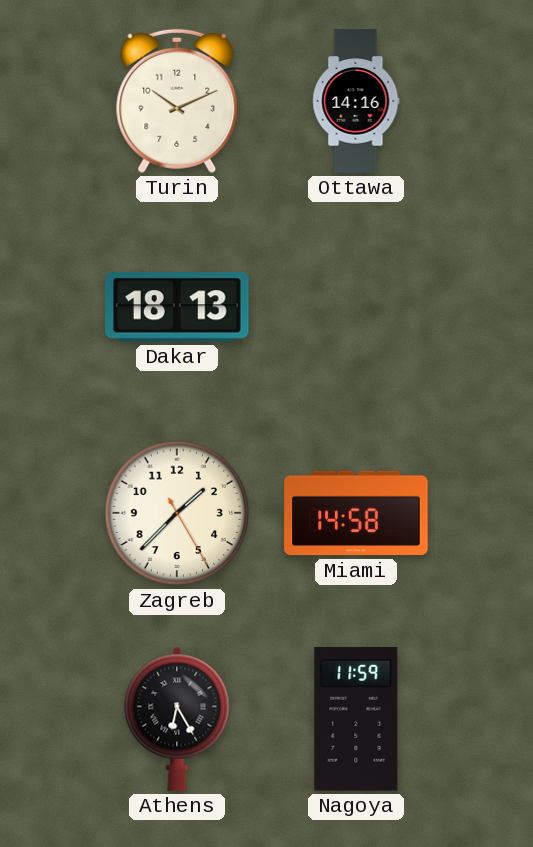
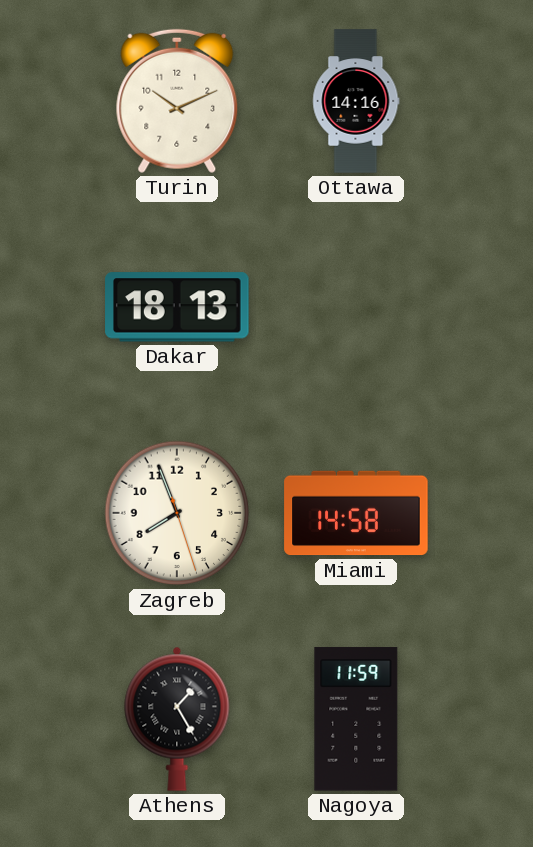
Zagreb: 1:37 -> 7:56
Athens: 6:25 -> 1:25
